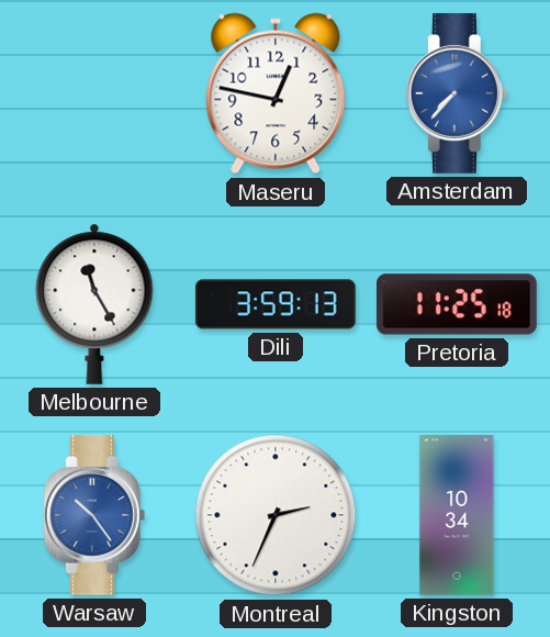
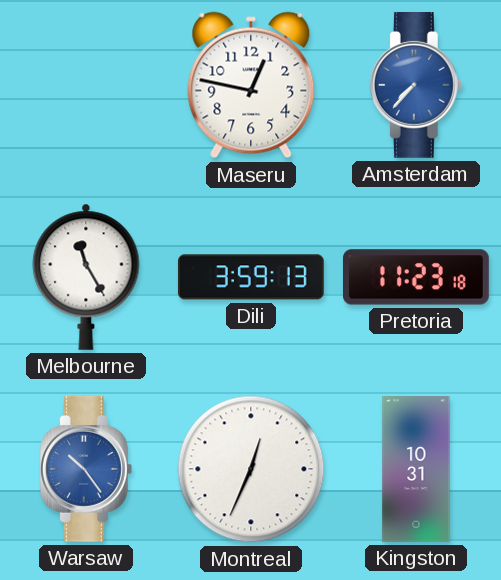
Pretoria: 11:25 -> 11:23
Montreal: 2:34 -> 12:34
Kingston: 10:34 -> 10:31
